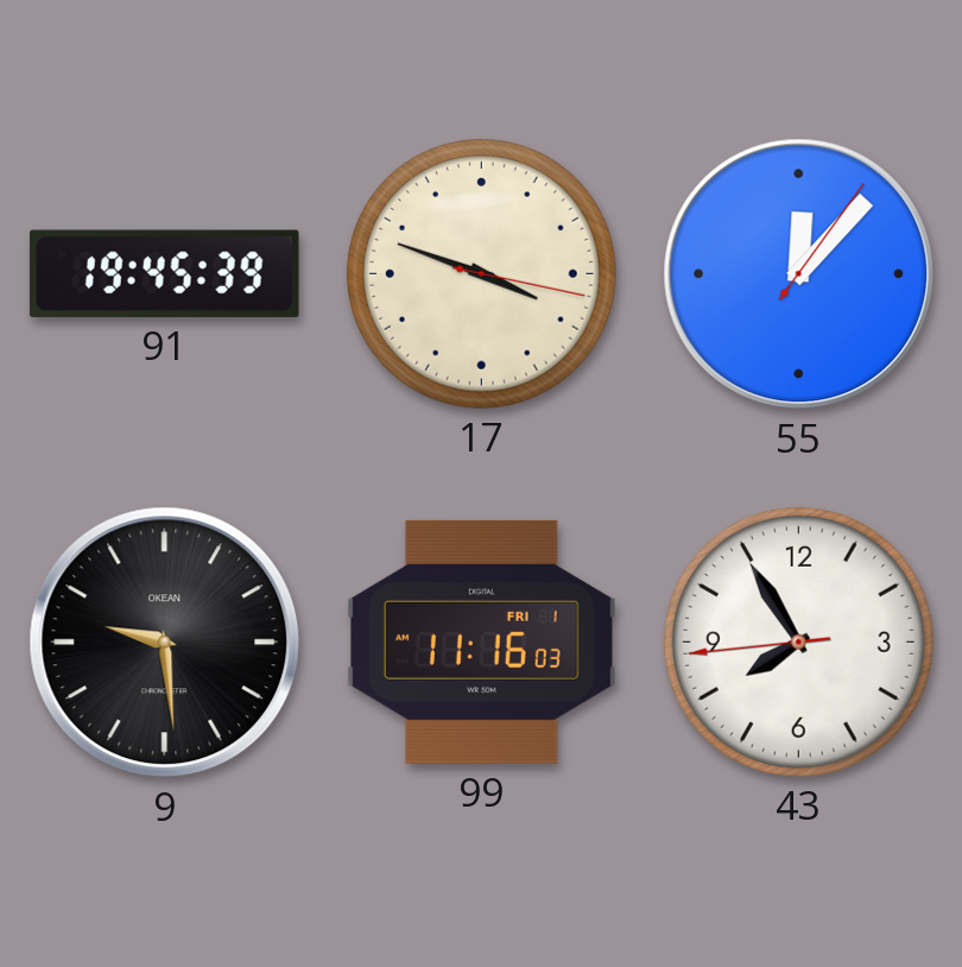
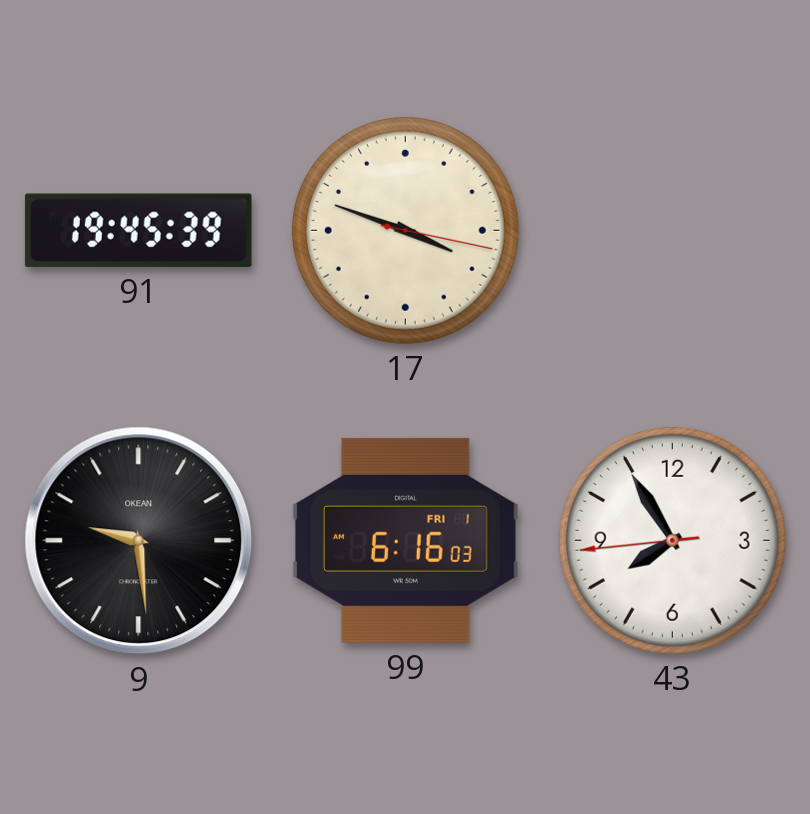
55: 12:07 -> none
99: 11:16 -> 6:16
